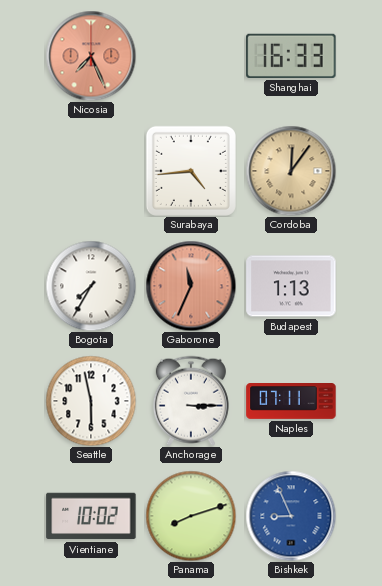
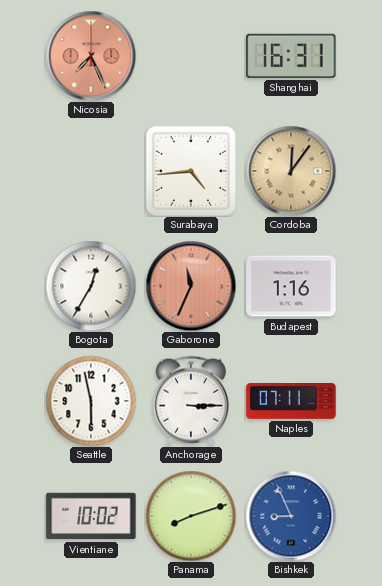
Shanghai: 16:33 -> 16:31
Bogota: 7:35 -> 12:35
Budapest: 1:13 -> 1:16
